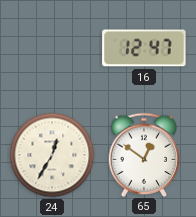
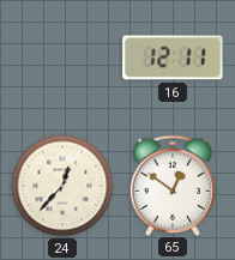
16: 12:47 -> 12:11
24: 12:35 -> 12:37
